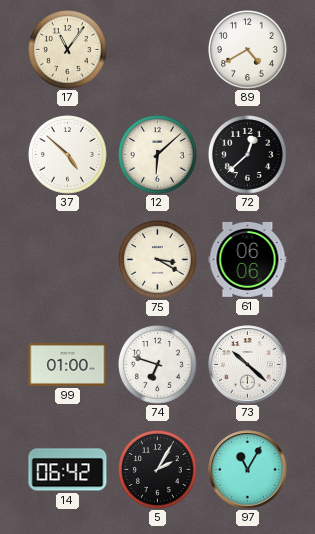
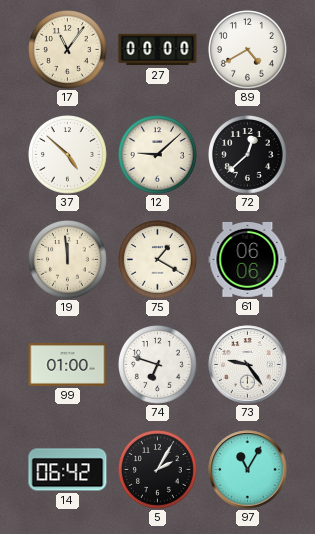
27: none -> 00:00
12: 6:08 -> 9:08
19: none -> 11:59
75: 3:20 -> 1:20
73: 10:22 -> 9:24
